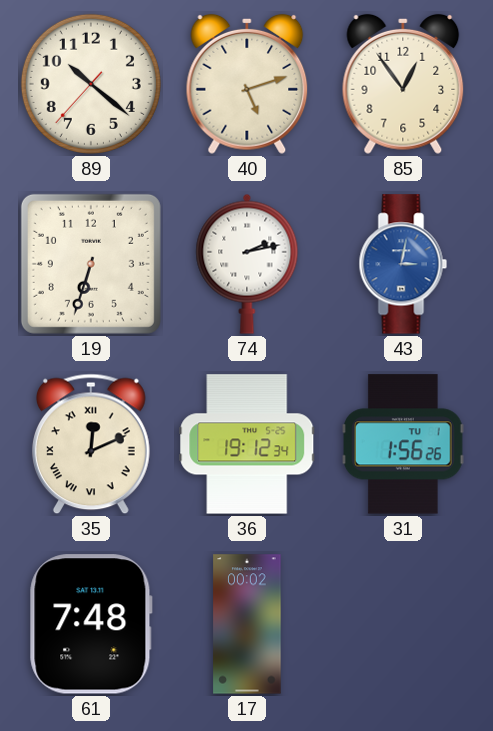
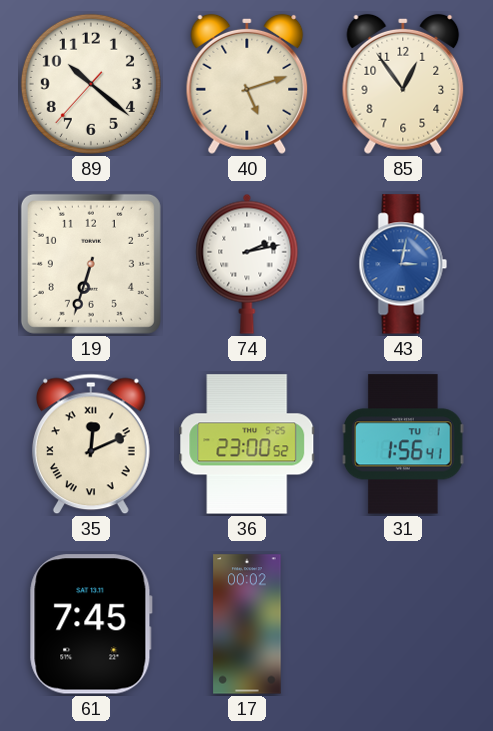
36: 19:12 -> 23:00
31: 1:56:26 -> 1:56:41
61: 7:48 -> 7:45
